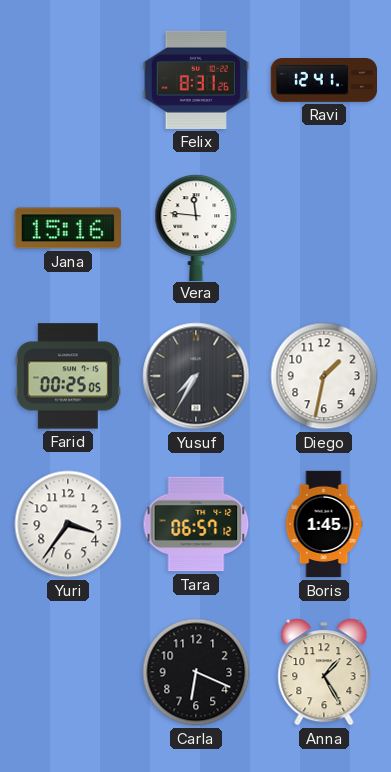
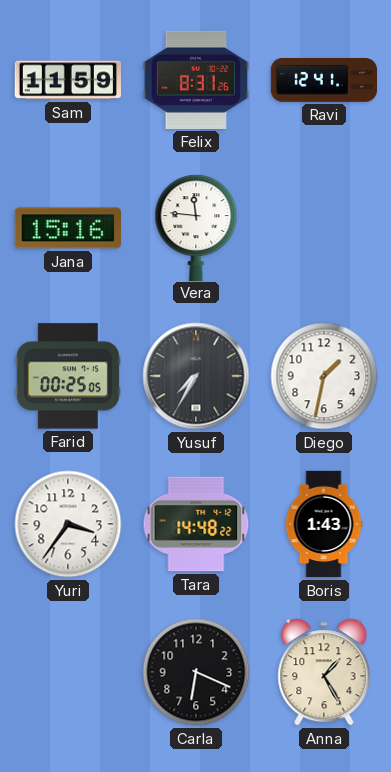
Sam: none -> 11:59
Tara: 06:57 -> 14:48
Boris: 1:45 -> 1:43
